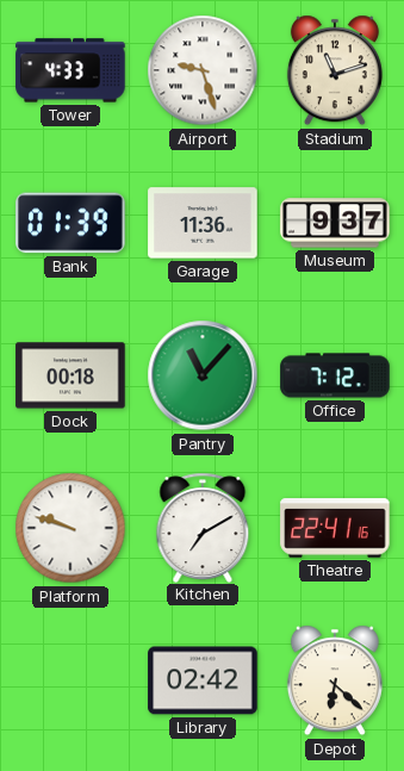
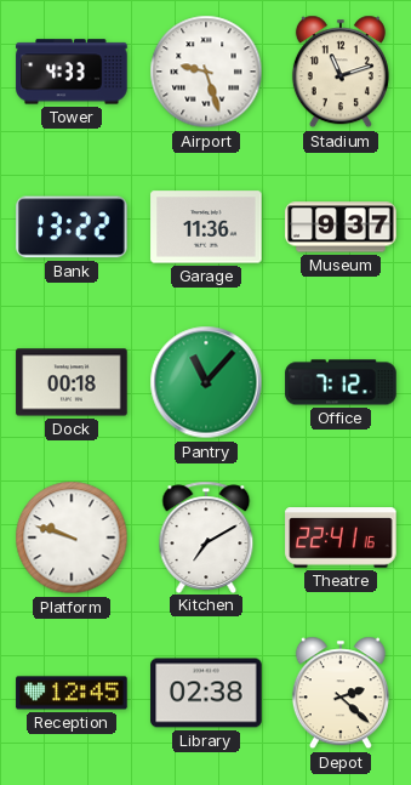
Bank: 01:39 -> 13:22
Reception: none -> 12:45
Library: 02:42 -> 02:38
Depot: 6:22 -> 2:22
